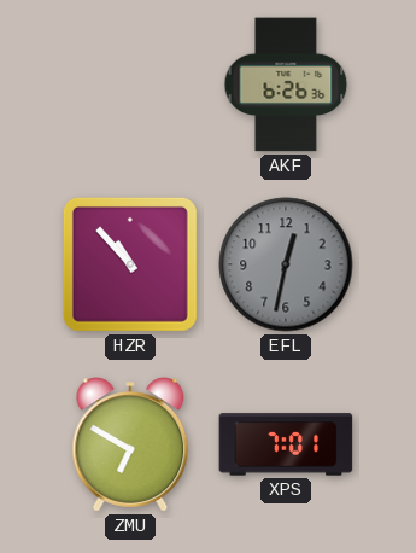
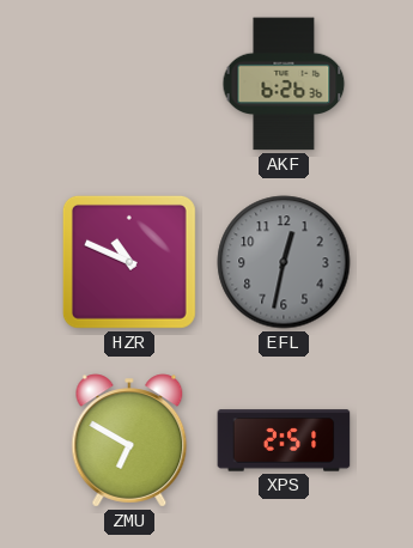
HZR: 10:53 -> 10:49
XPS: 7:01 -> 2:51
